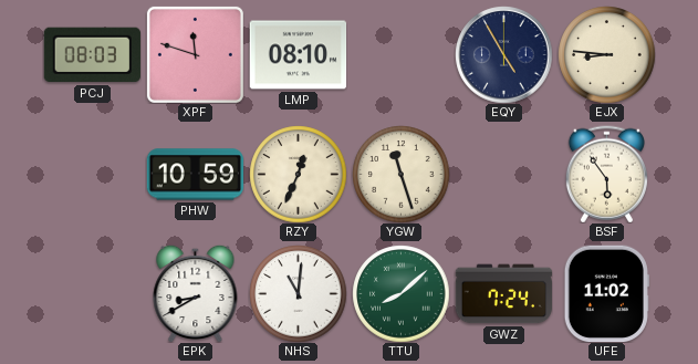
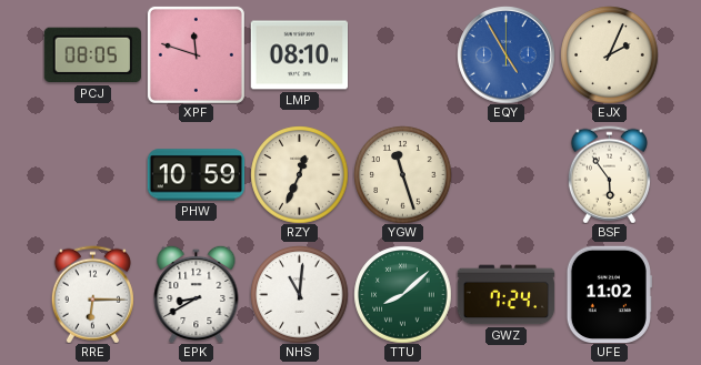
PCJ: 08:03 -> 08:05
EQY dial: navy -> blue
EJX: 8:46 -> 2:04
RRE: none -> 6:15
